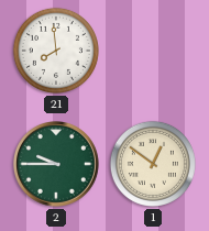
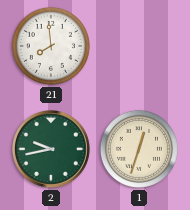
2: 9:45 -> 9:43
1: 12:51 -> 12:33
